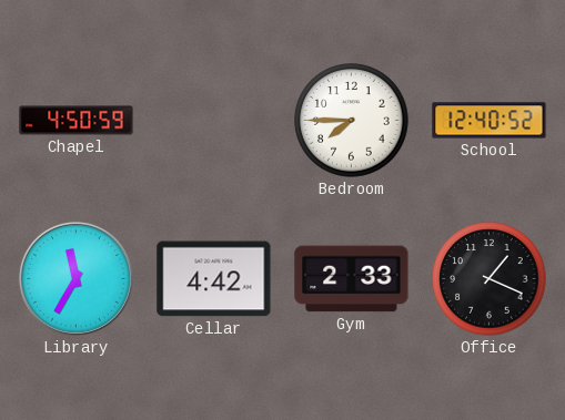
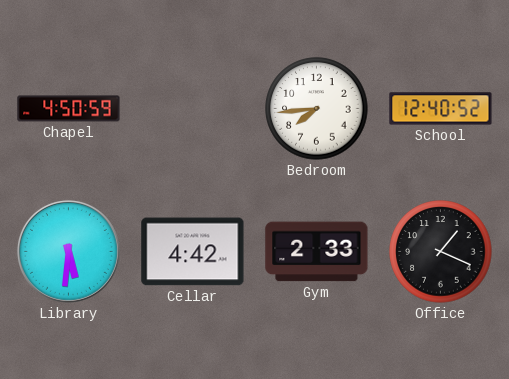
Bedroom: 7:45 -> 7:44
Library: 11:35 -> 5:31
